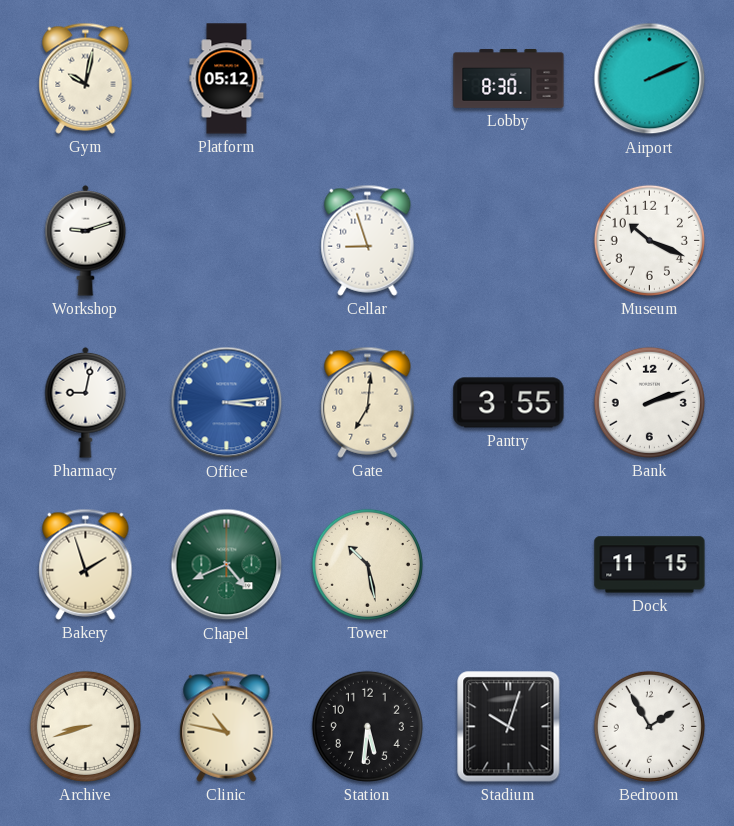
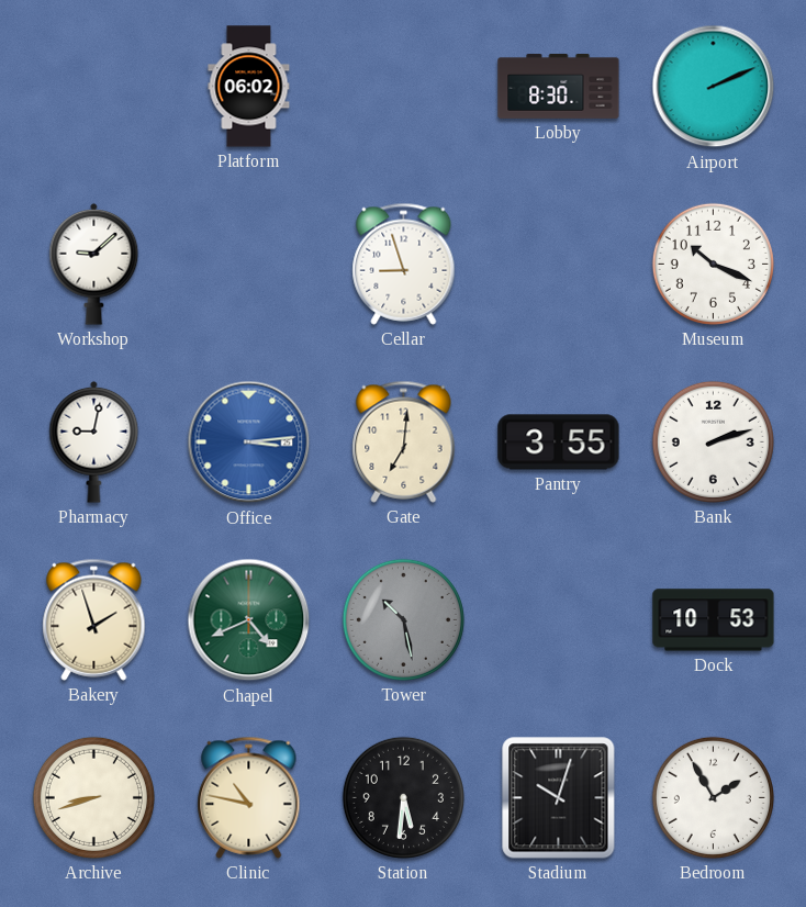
Gym: 10:02 -> none
Platform: 05:12 -> 06:02
Workshop: 9:12 -> 9:08
Tower dial: cream -> grey
Dock: 11:15 -> 10:53
